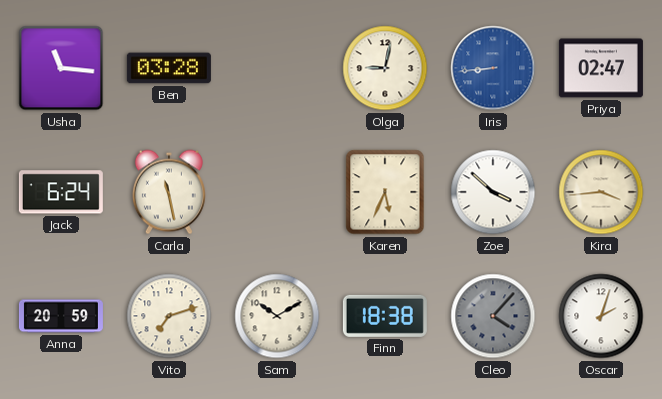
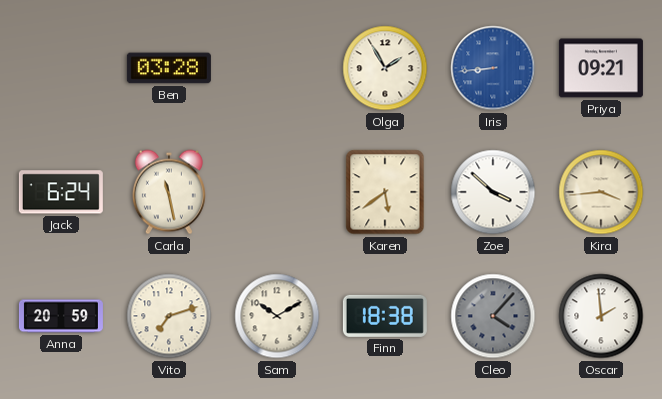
Usha: 11:16 -> none
Olga: 9:02 -> 1:55
Priya: 02:47 -> 09:21
Karen: 5:34 -> 5:39
Oscar: 2:03 -> 1:59
